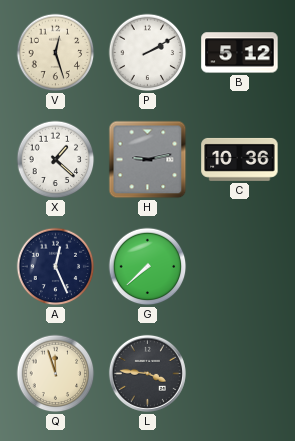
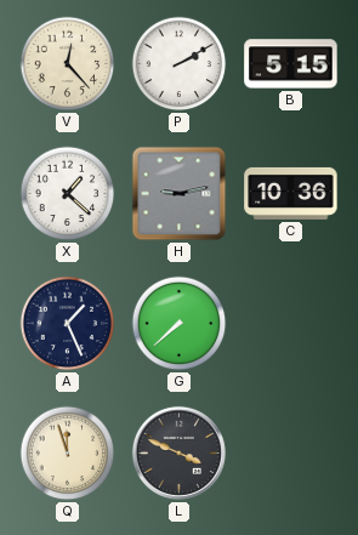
V: 12:27 -> 12:23
B: 5:12 -> 5:15
A: 12:26 -> 1:26
L: 3:46 -> 3:49
